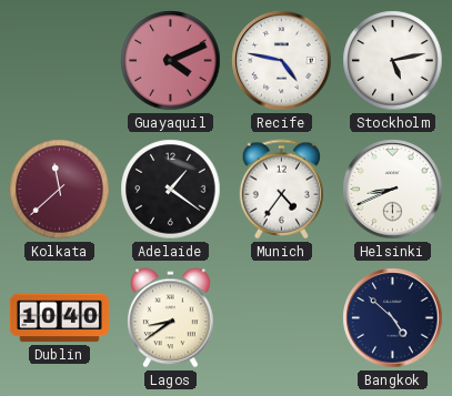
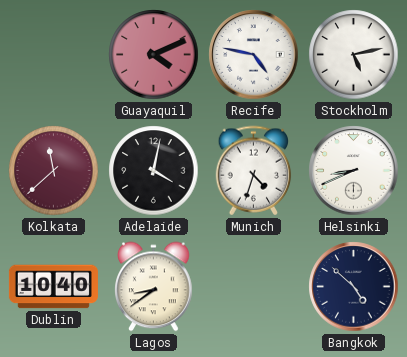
Adelaide: 1:21 -> 4:02
Munich: 4:36 -> 4:33
